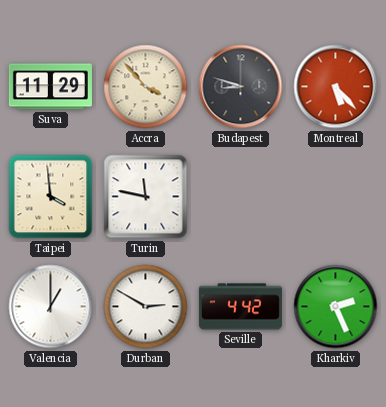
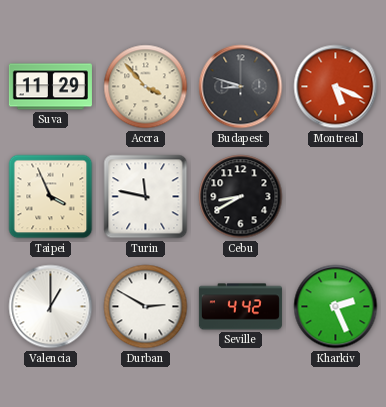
Montreal: 5:23 -> 5:19
Taipei: 3:59 -> 3:56
Cebu: none -> 8:40
